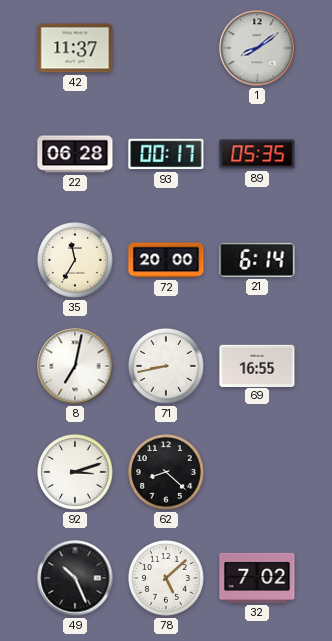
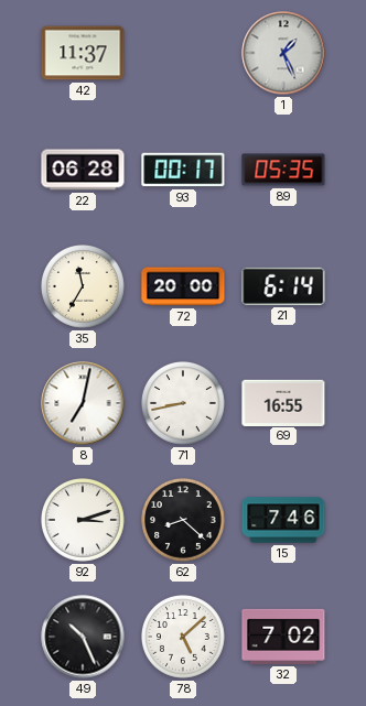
1: 8:09 -> 1:26
15: none -> 7:46
